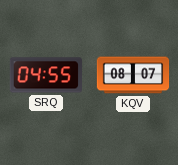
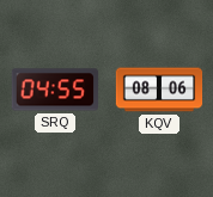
KQV: 08:07 -> 08:06
